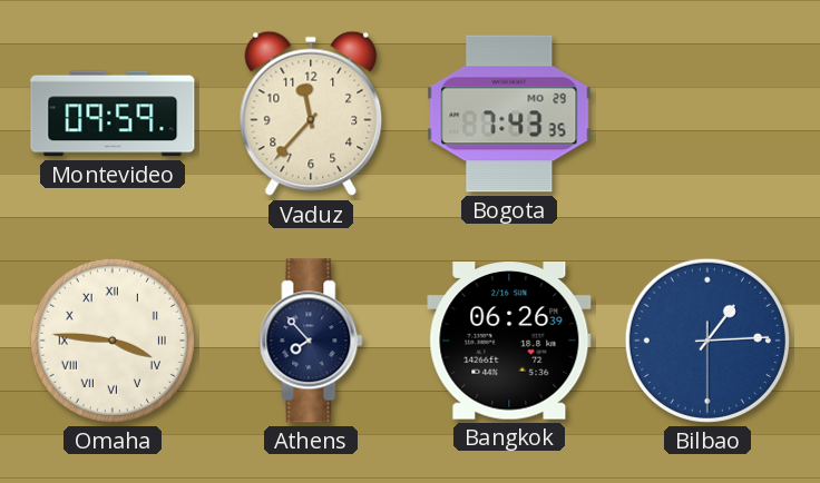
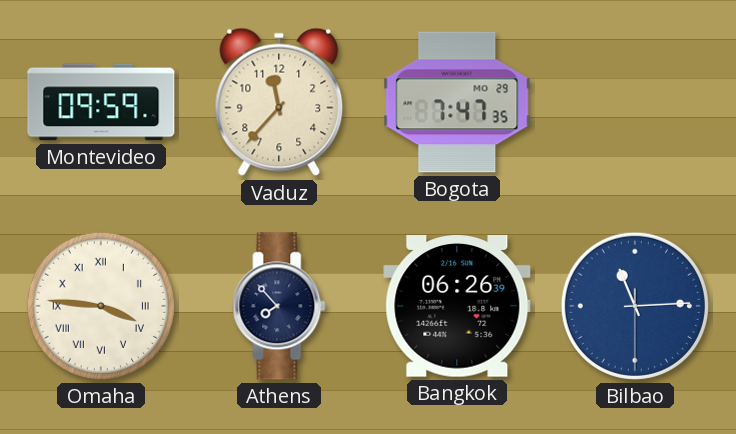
Bogota: 7:43 -> 7:47
Bilbao: 1:14 -> 11:14
